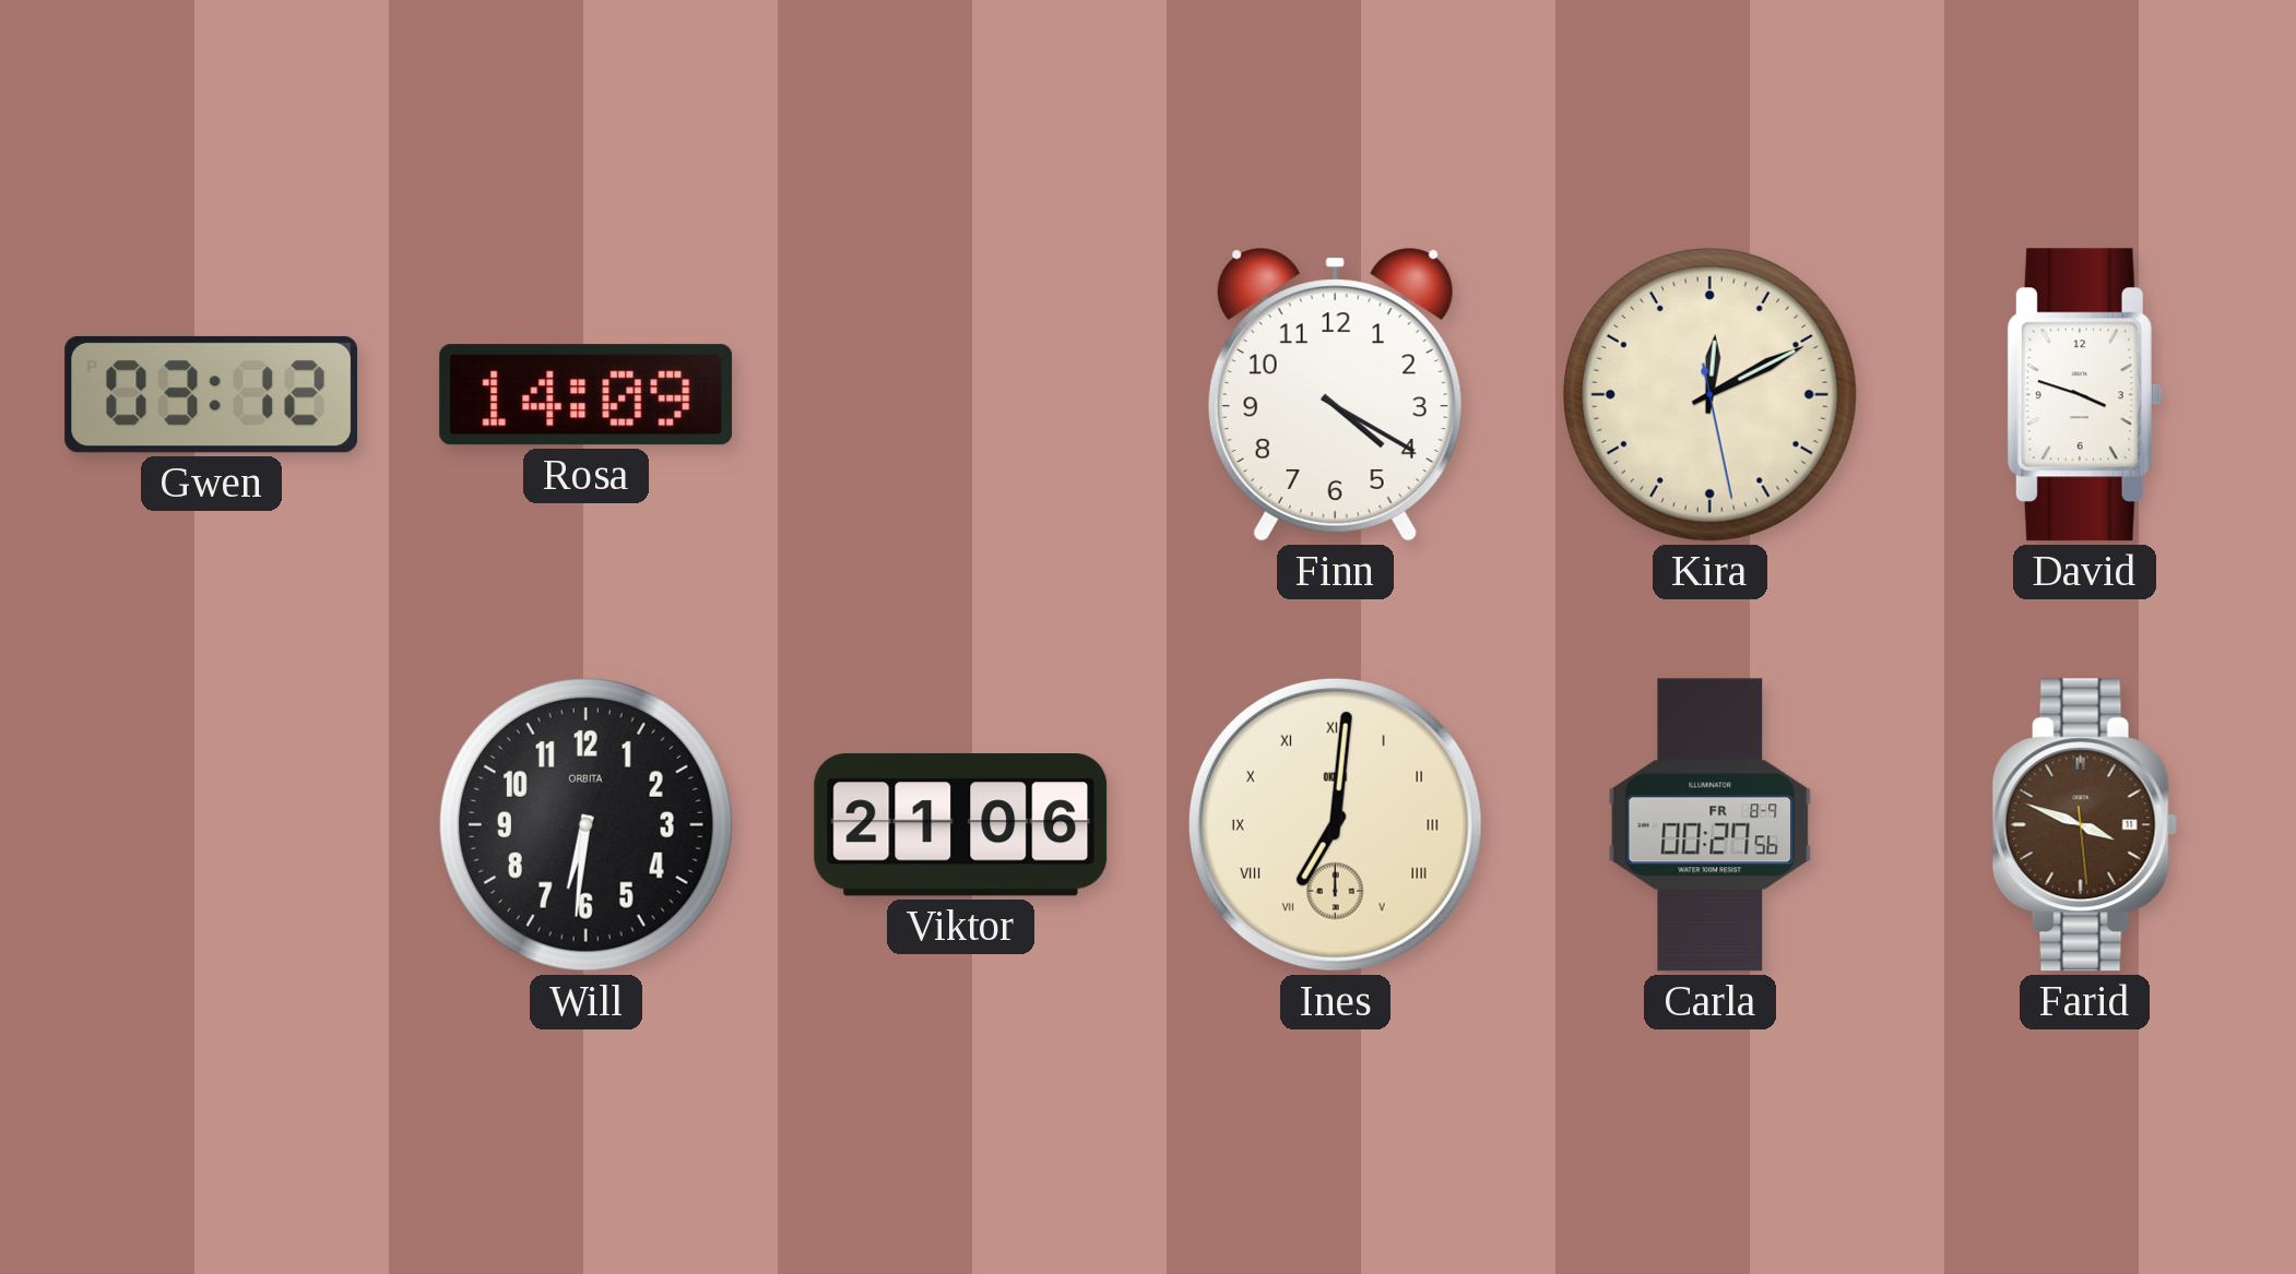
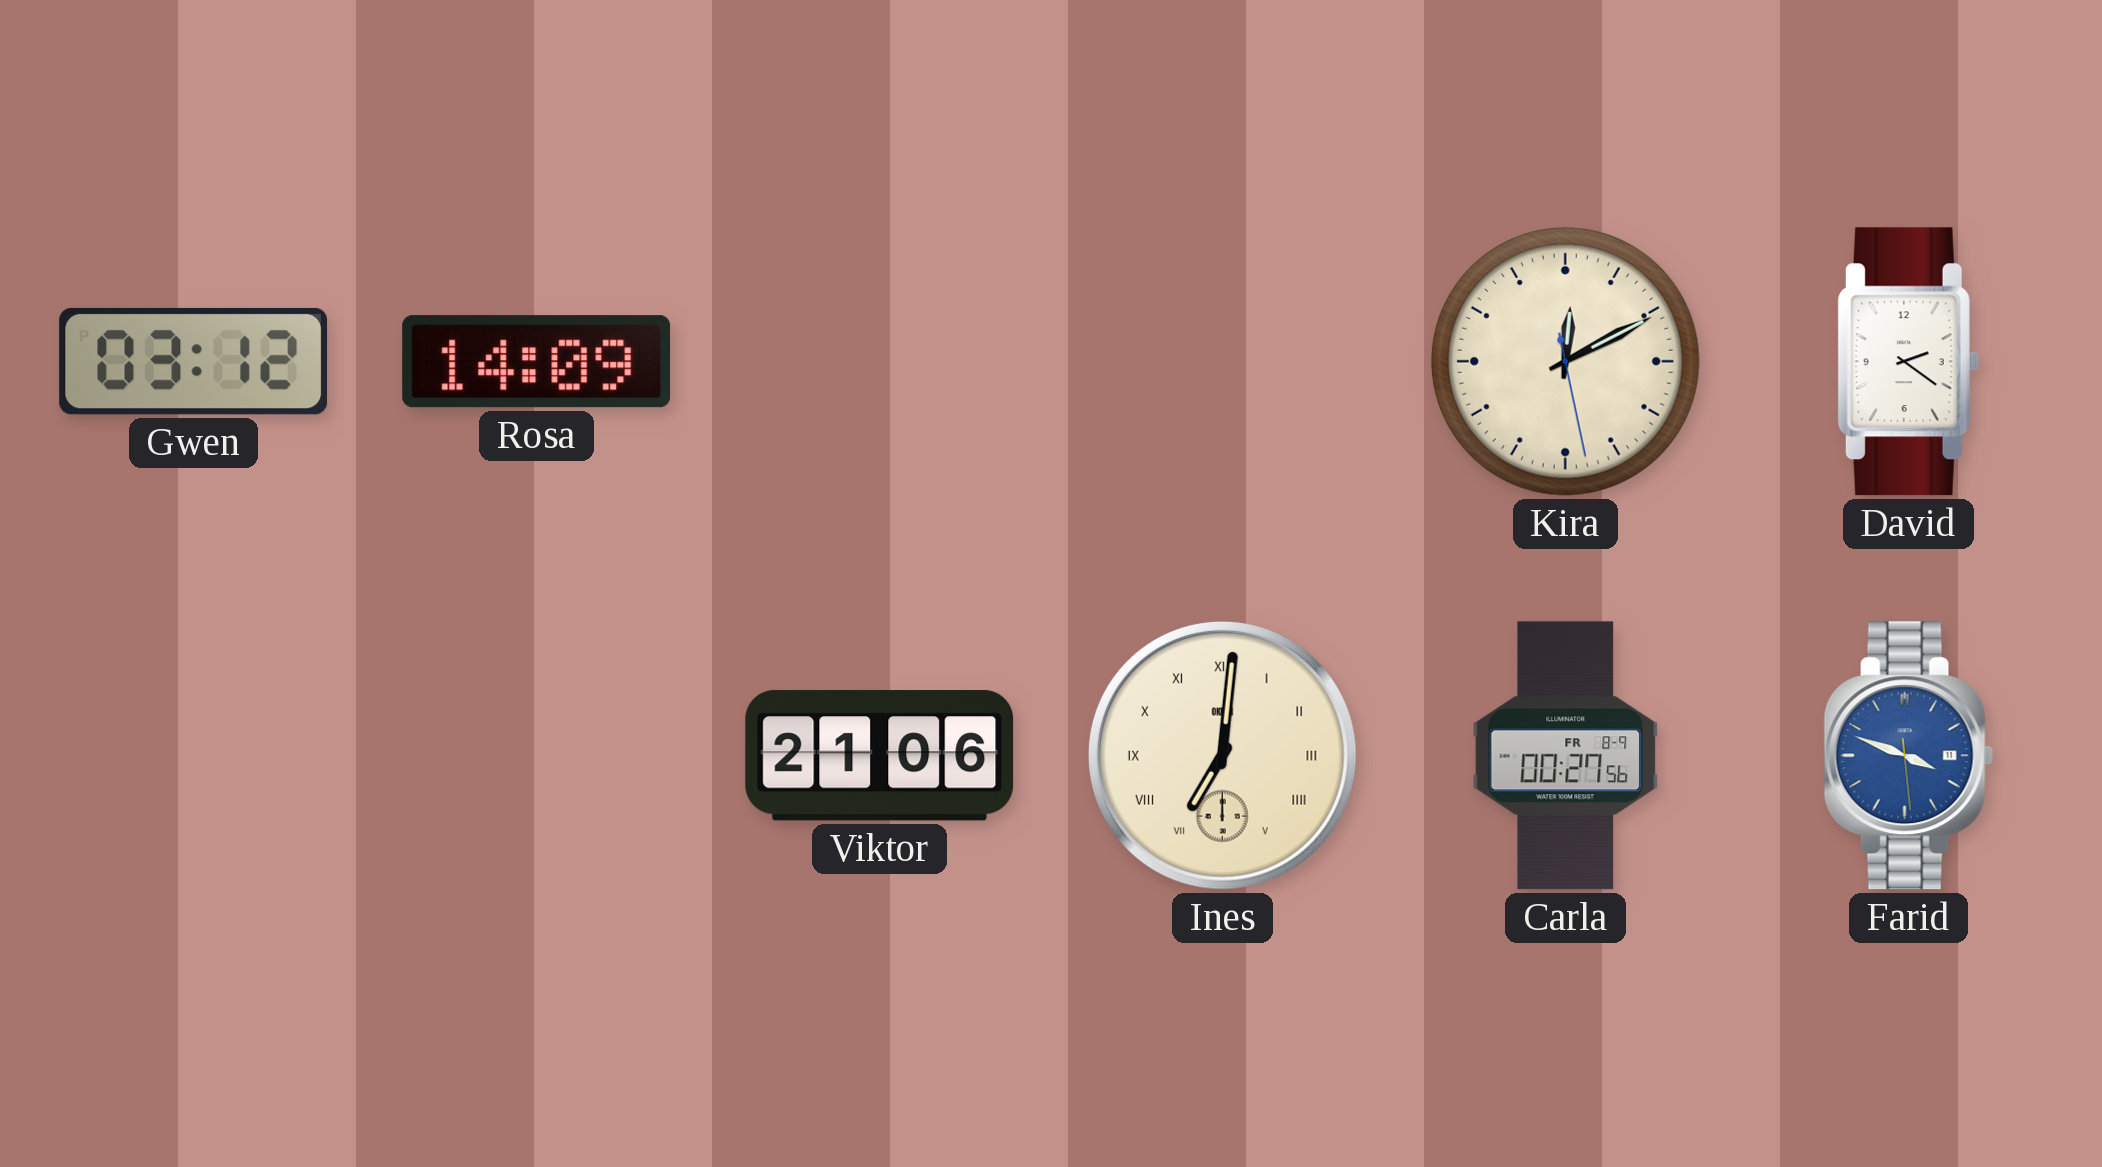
Finn: 4:20 -> none
David: 3:48 -> 2:21
Will: 6:31 -> none
Farid dial: brown -> blue
